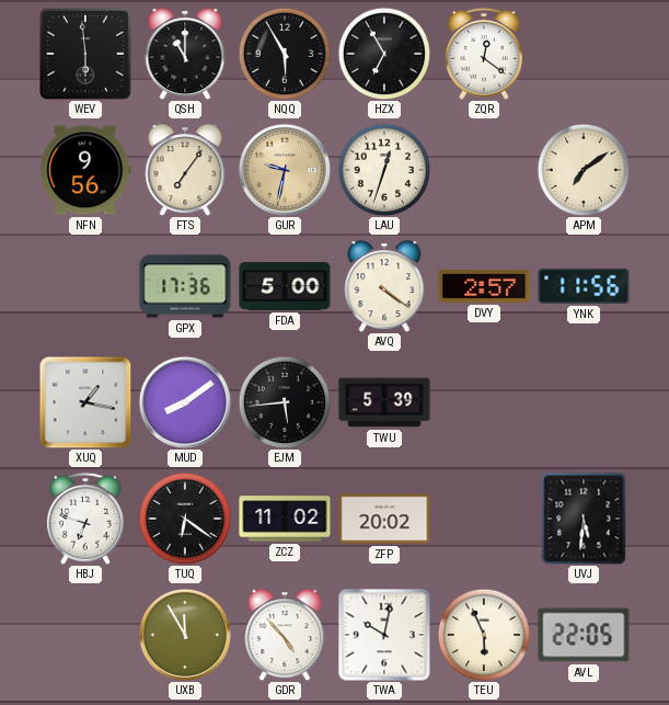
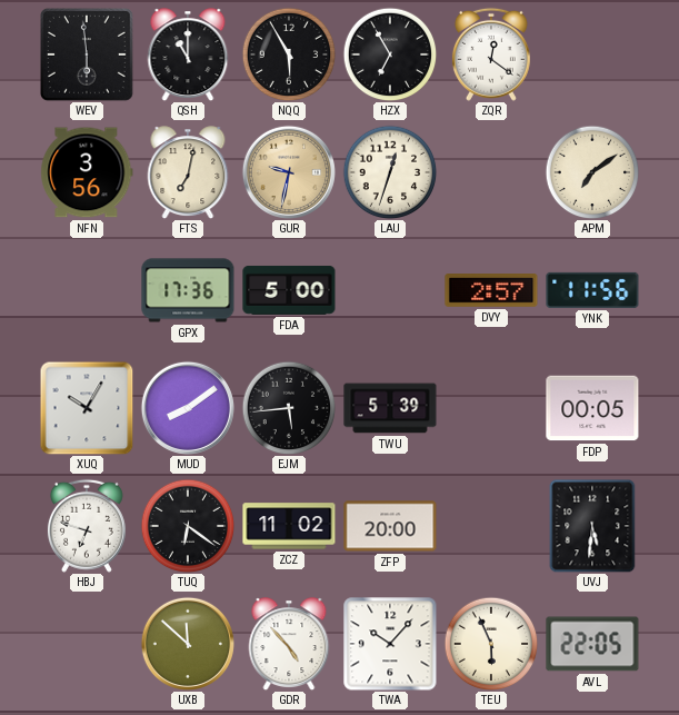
NFN: 9:56 -> 3:56
FTS: 7:06 -> 7:02
AVQ: 4:21 -> none
XUQ: 1:17 -> 10:05
FDP: none -> 00:05
ZFP: 20:02 -> 20:00
UXB: 11:55 -> 11:52
TWA: 10:02 -> 10:07
